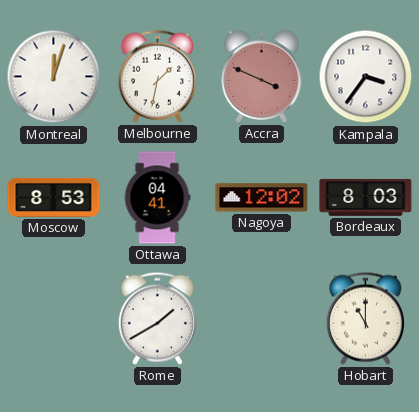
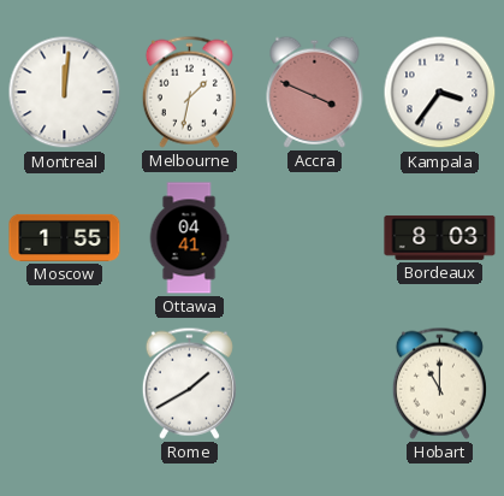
Montreal: 12:03 -> 12:01
Moscow: 8:53 -> 1:55
Nagoya: 12:02 -> none
